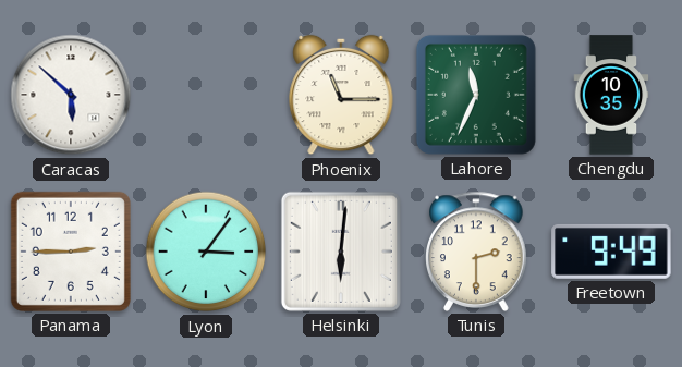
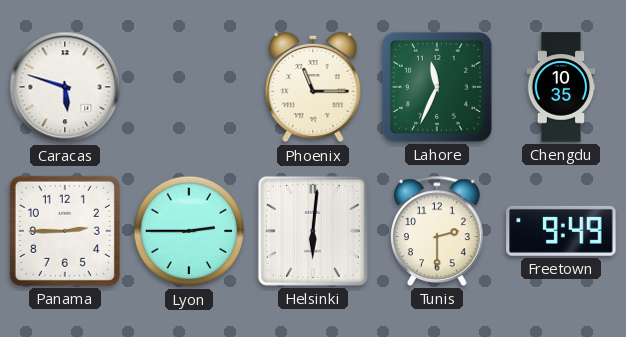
Caracas: 5:52 -> 5:48
Lyon: 3:06 -> 2:45
